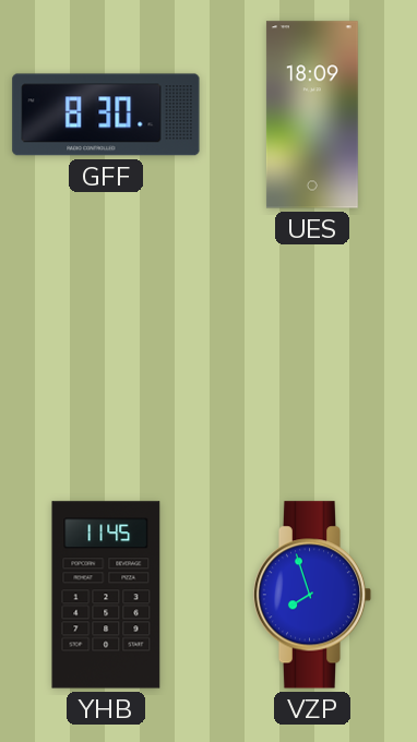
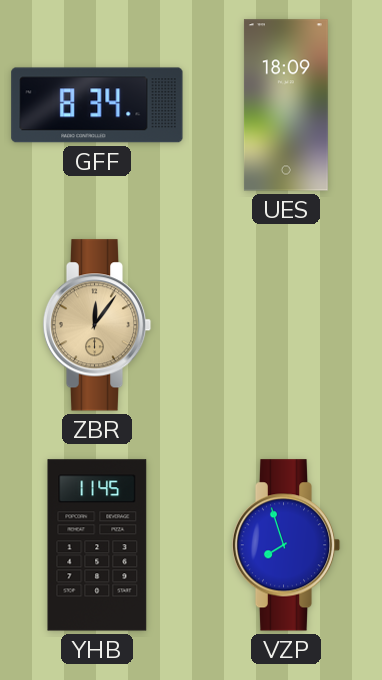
GFF: 8:30 -> 8:34
ZBR: none -> 12:06
